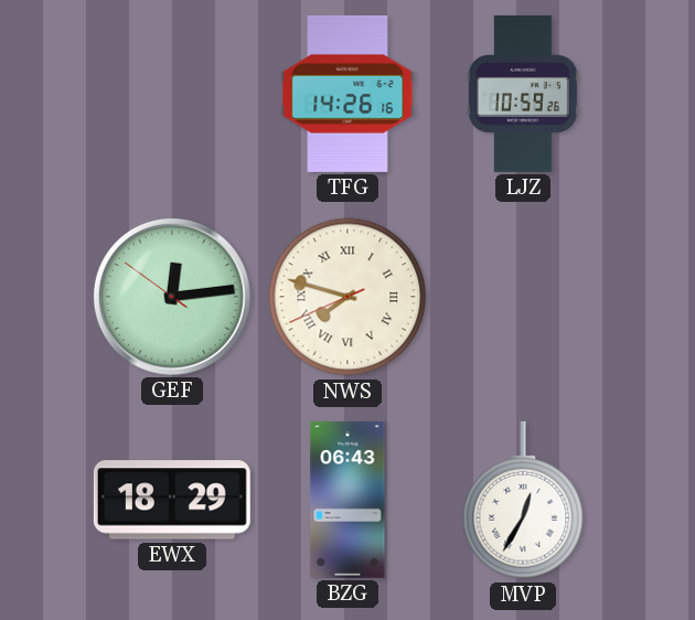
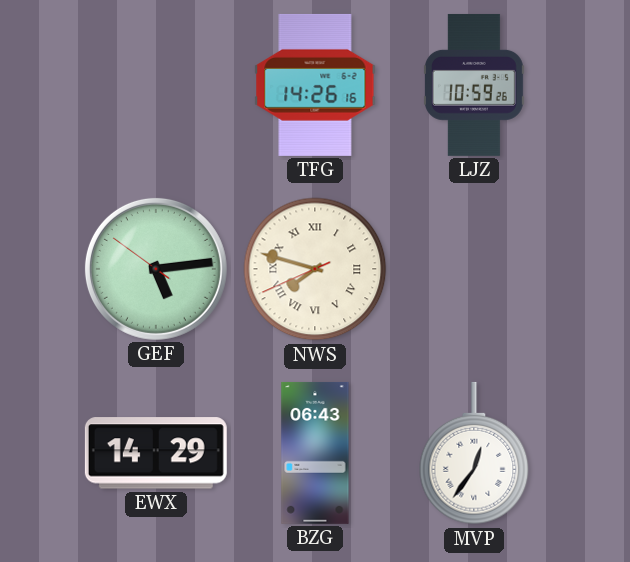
GEF: 12:13 -> 5:13
EWX: 18:29 -> 14:29
MVP: 12:35 -> 12:36
